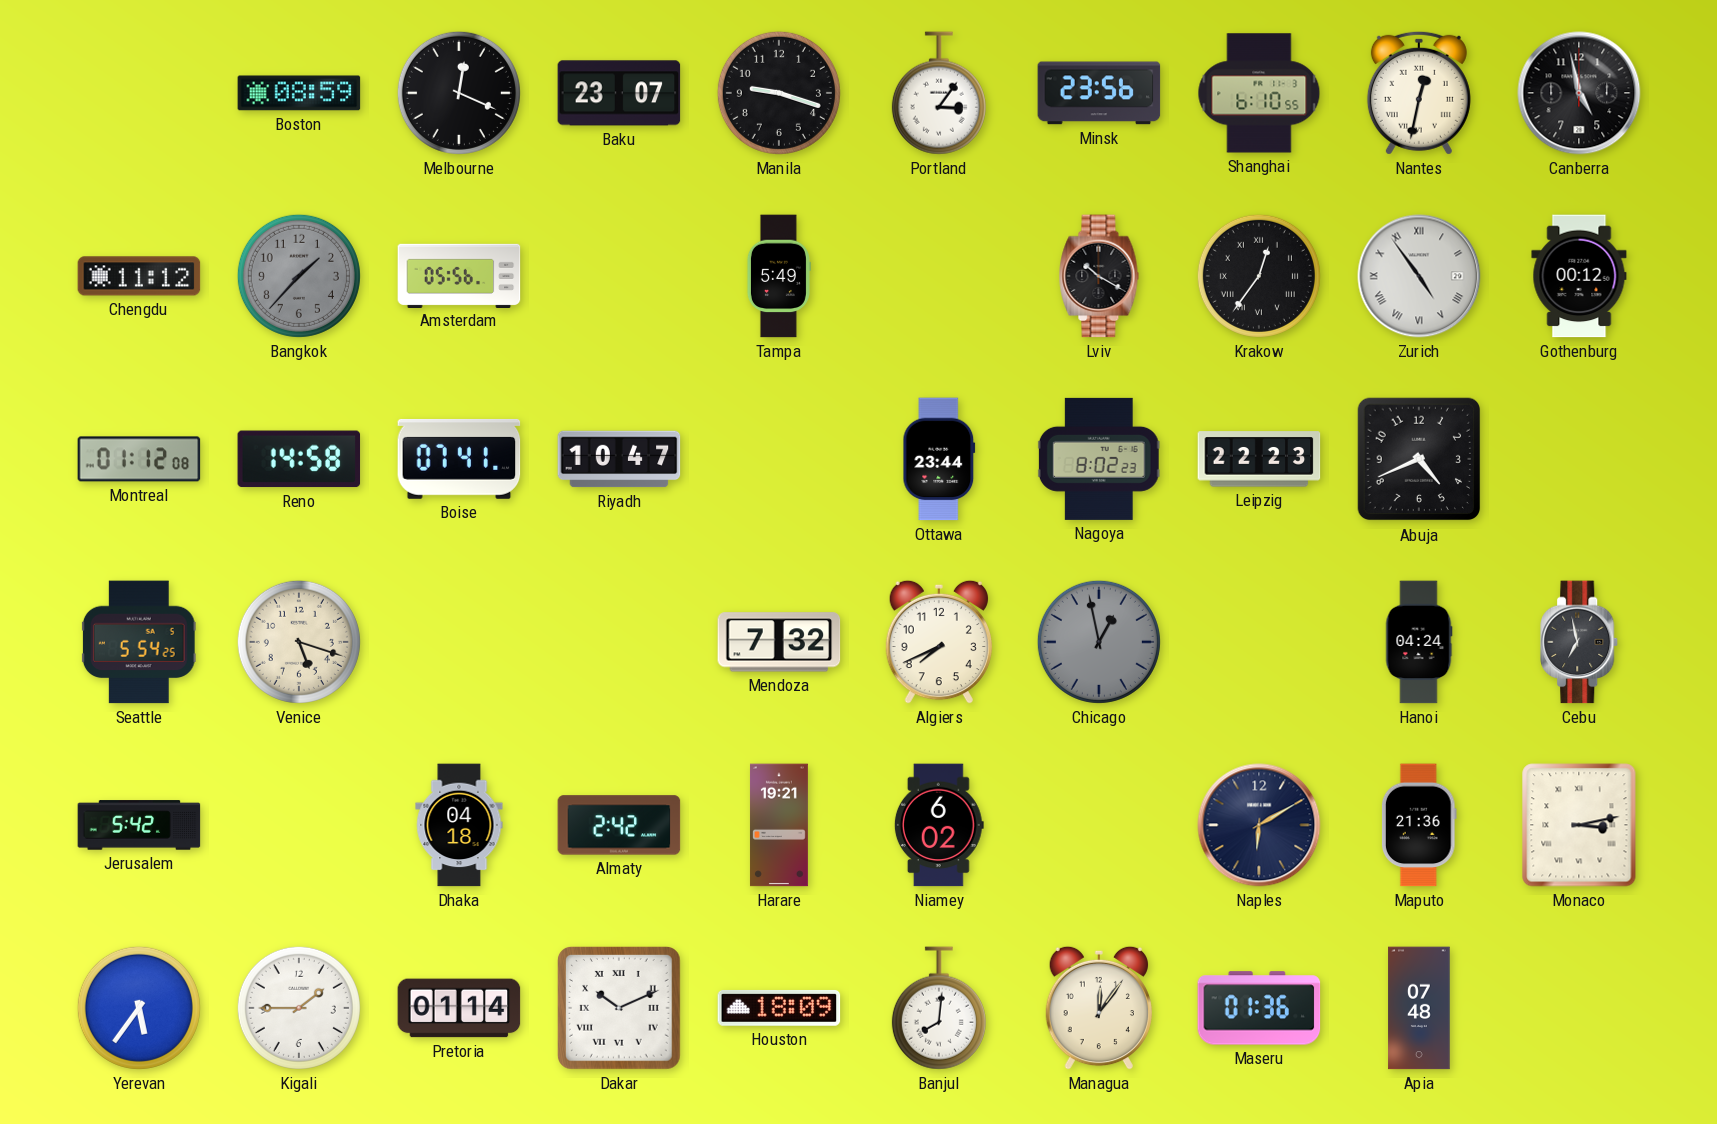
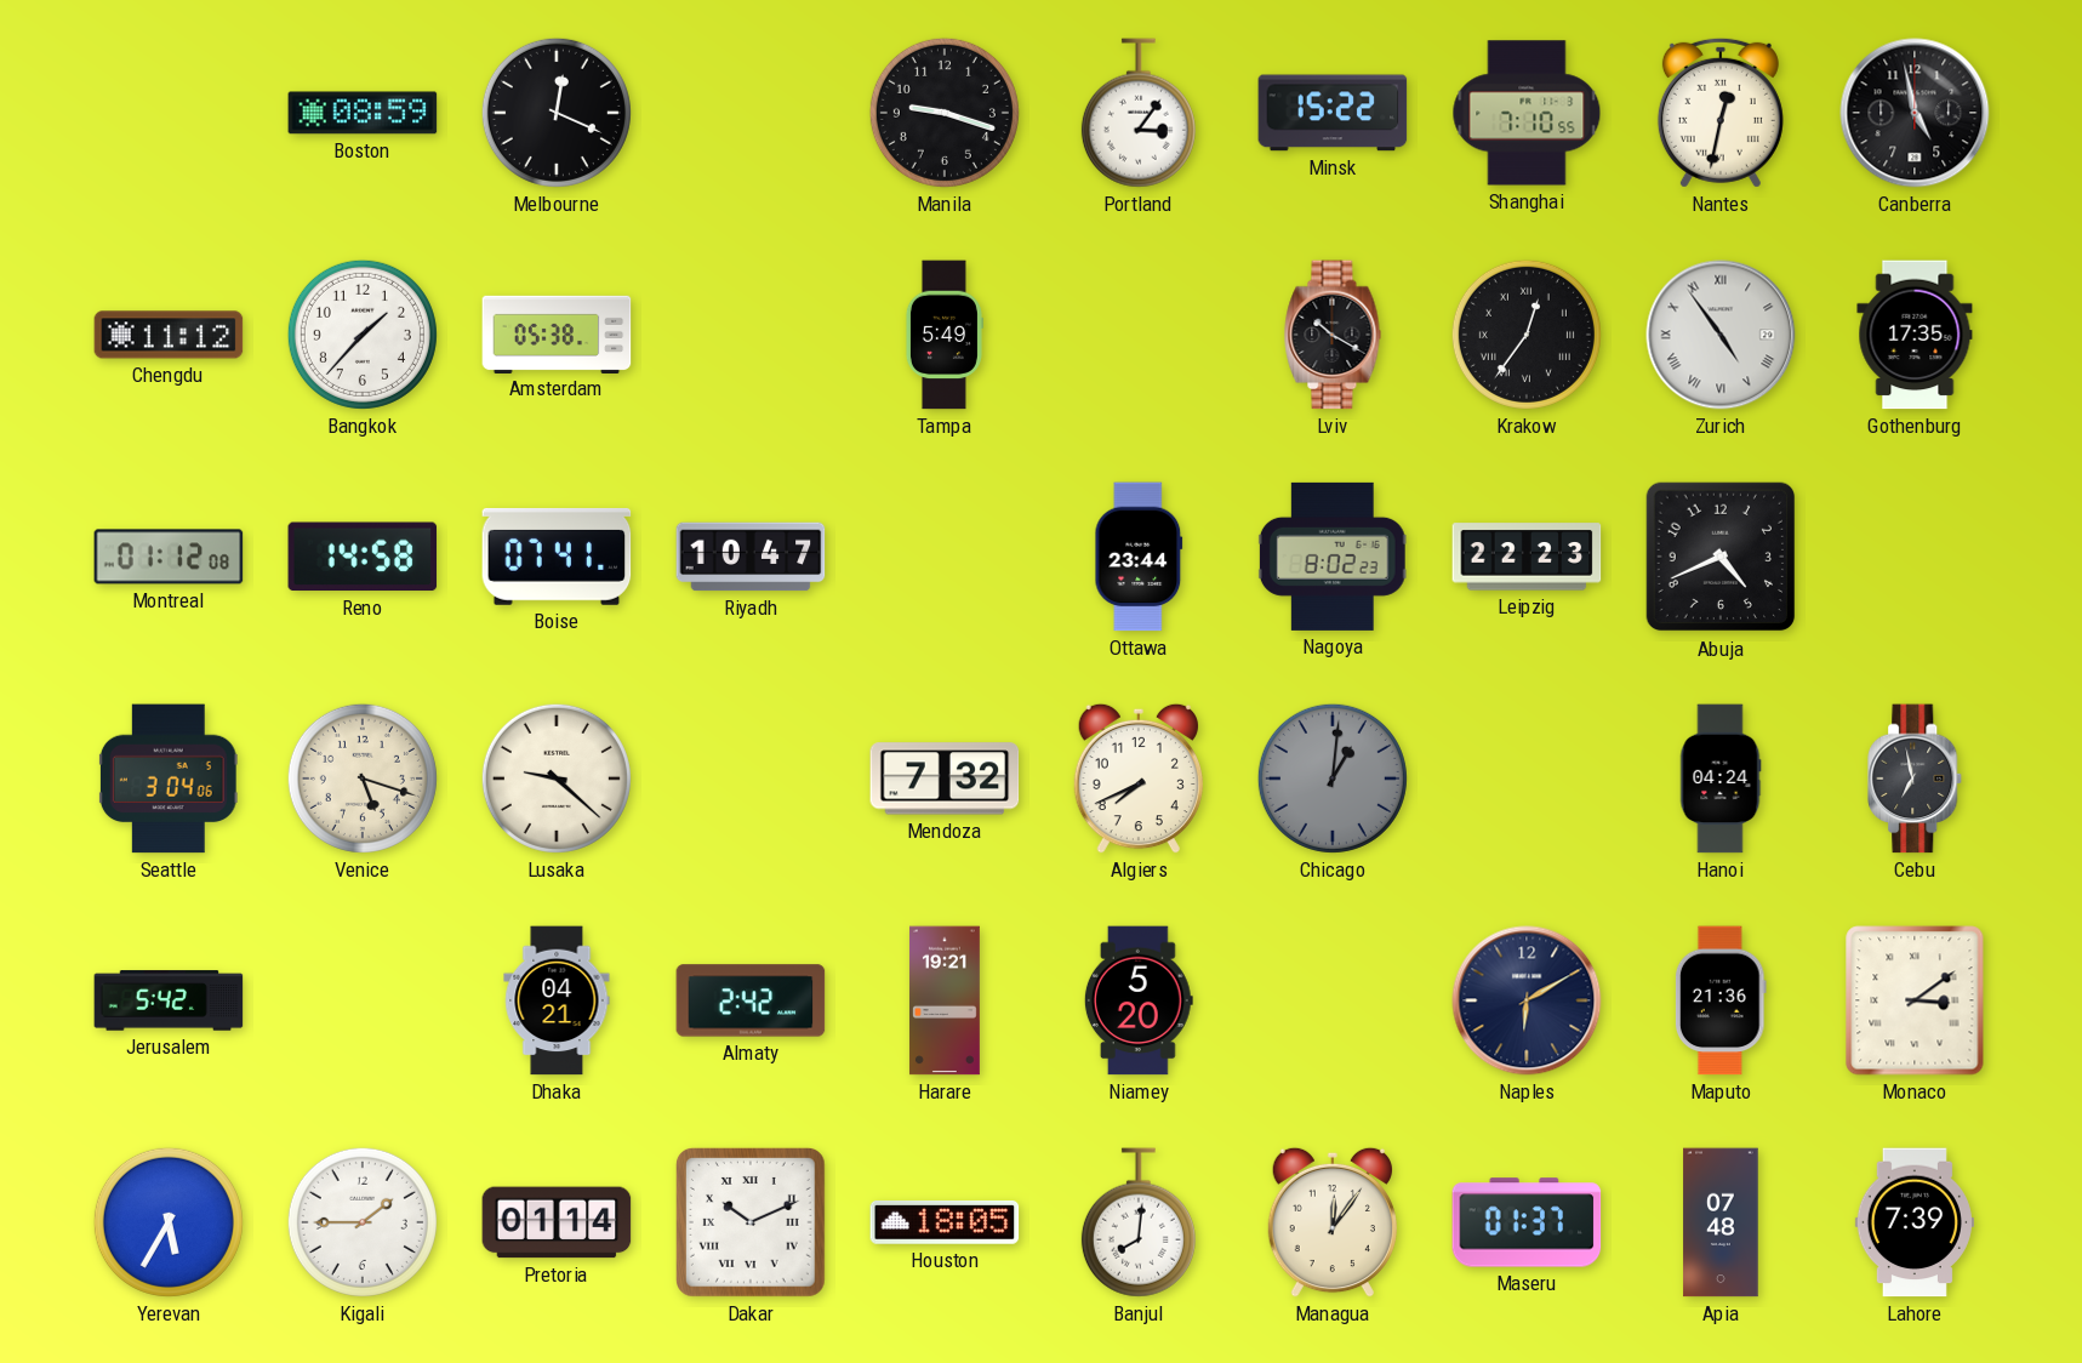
Baku: 23:07 -> none
Minsk: 23:56 -> 15:22
Shanghai: 6:10 -> 7:10
Bangkok dial: grey -> white
Amsterdam: 05:56 -> 05:38
Gothenburg: 00:12 -> 17:35
Seattle: 5:54 -> 3:04
Lusaka: none -> 9:22
Chicago: 12:58 -> 1:01
Dhaka: 04:18 -> 04:21
Niamey: 6:02 -> 5:20
Monaco: 3:13 -> 3:09
Yerevan: 5:36 -> 5:35
Houston: 18:09 -> 18:05
Maseru: 01:36 -> 01:37
Lahore: none -> 7:39
